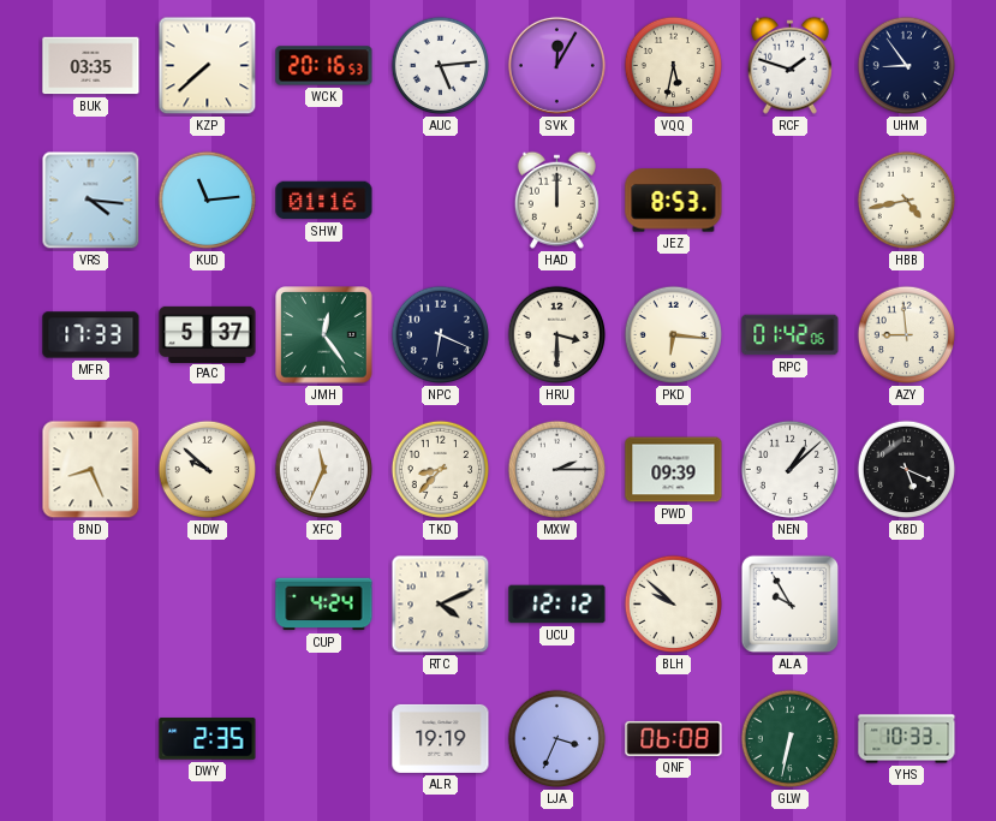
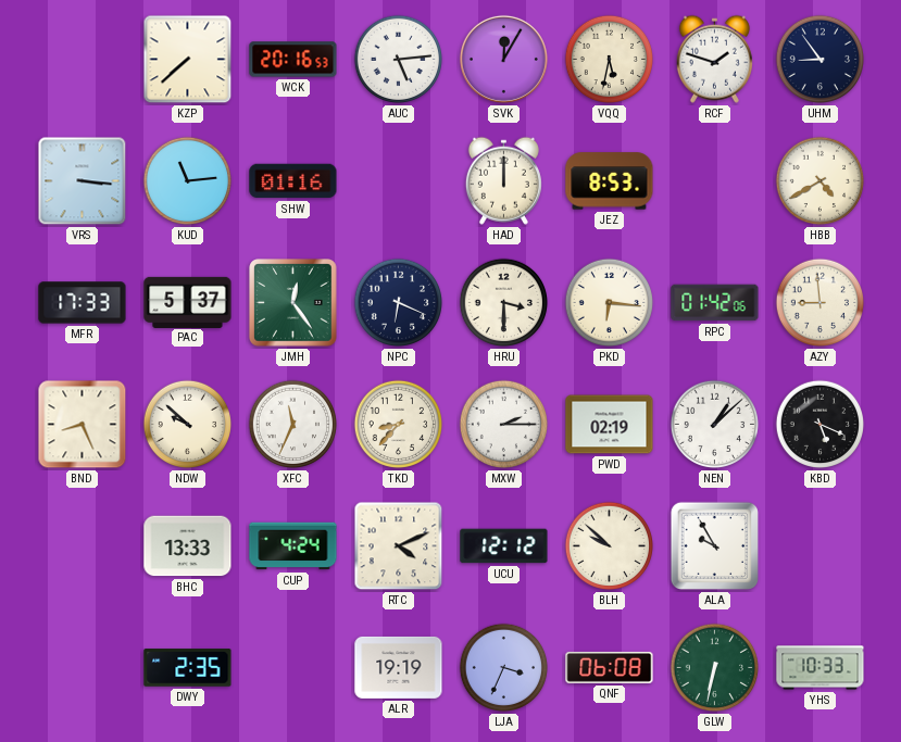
BUK: 03:35 -> none
VRS: 4:16 -> 3:16
HBB: 4:43 -> 4:40
PWD: 09:39 -> 02:19
BHC: none -> 13:33
